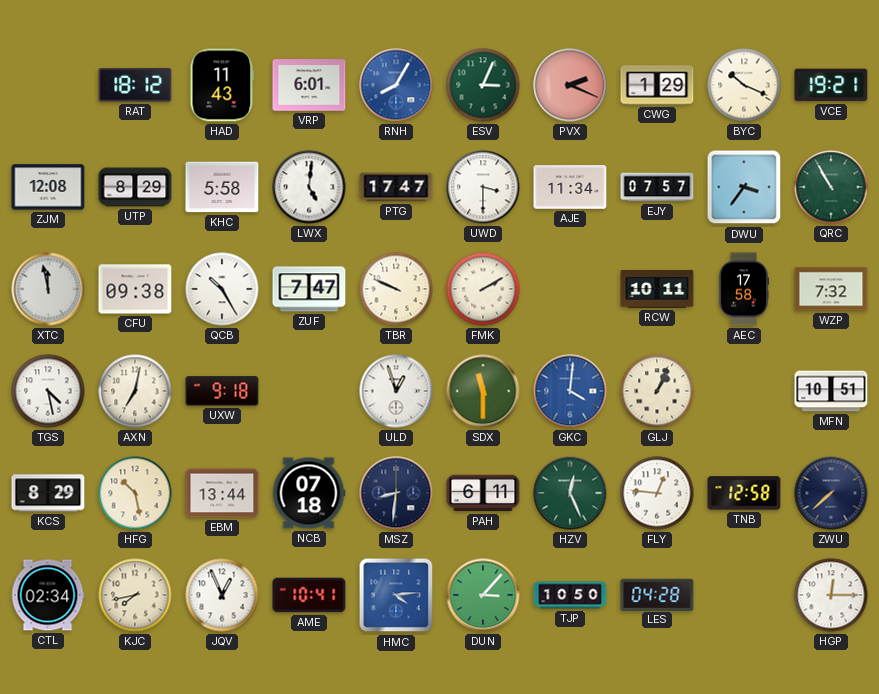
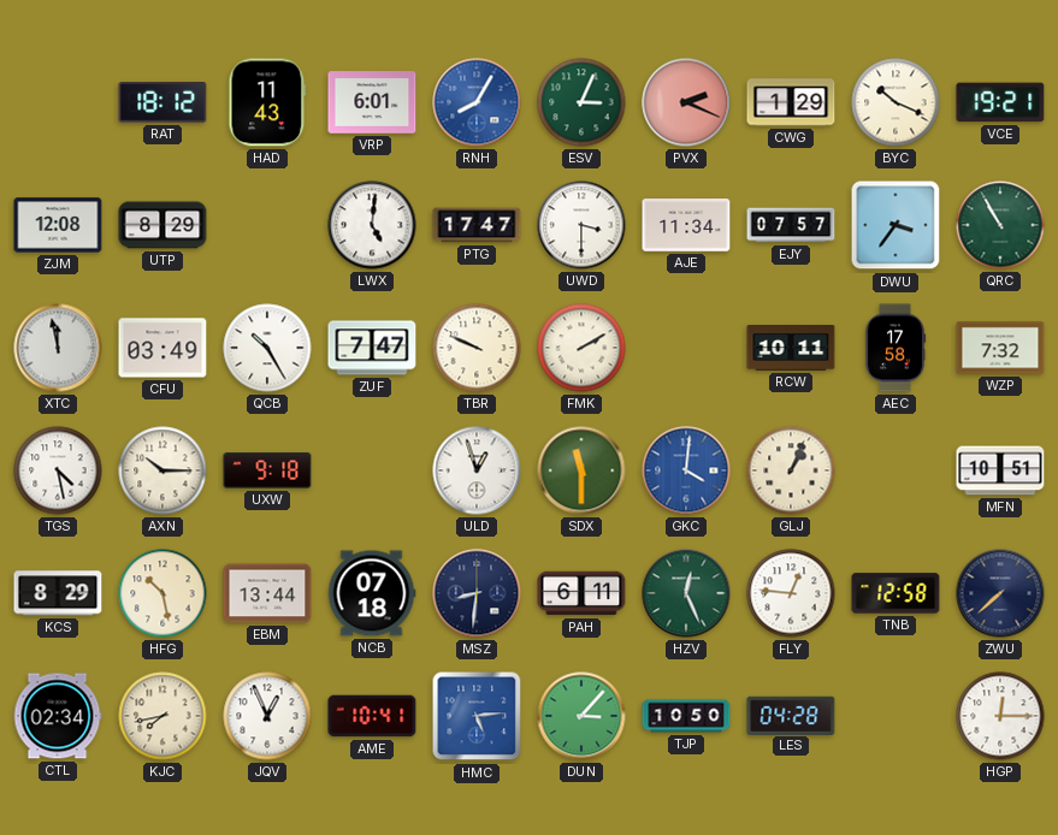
KHC: 5:58 -> none
CFU: 09:38 -> 03:49
AXN: 7:02 -> 10:15
HMC: 4:14 -> 5:14
